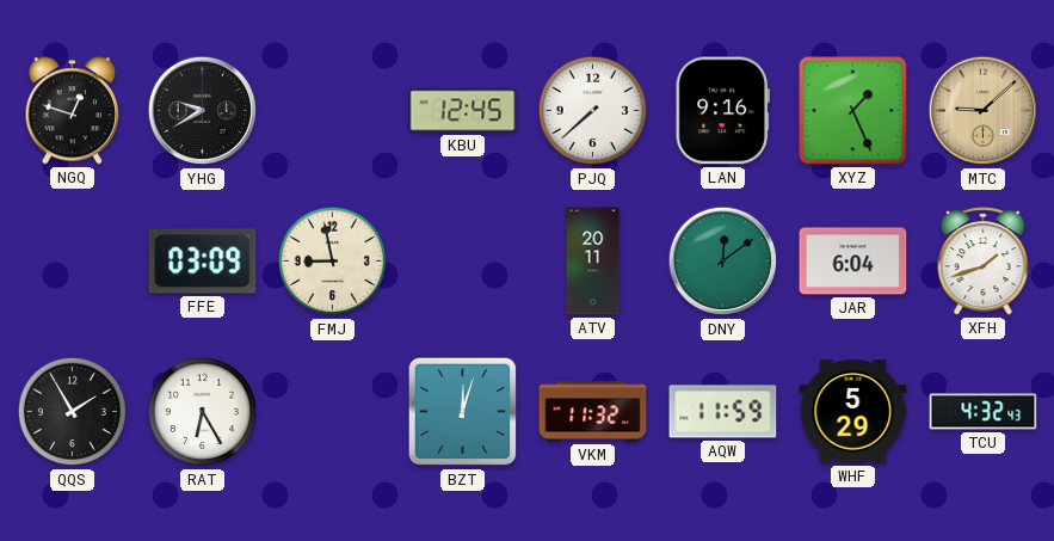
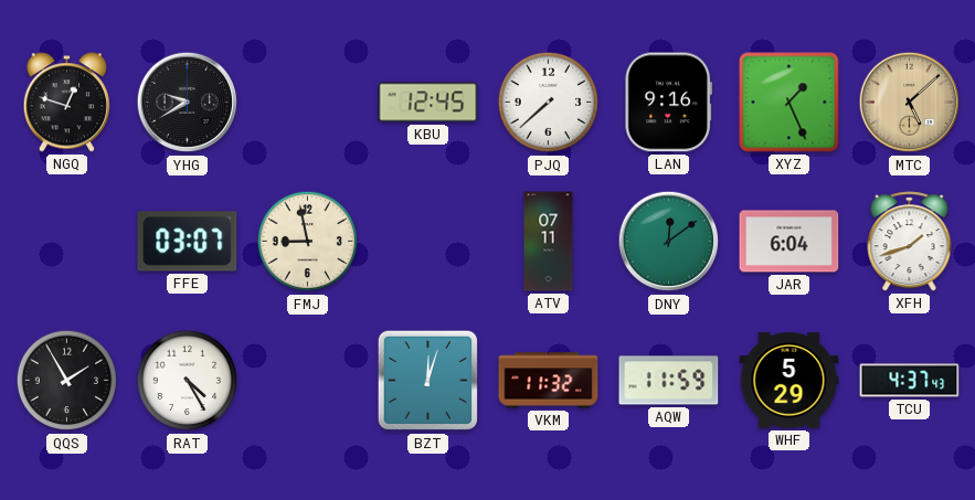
MTC: 9:08 -> 5:08
FFE: 03:09 -> 03:07
ATV: 20:11 -> 07:11
RAT: 6:25 -> 4:25
TCU: 4:32 -> 4:37
